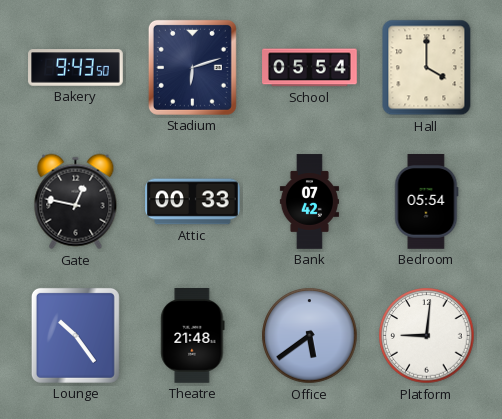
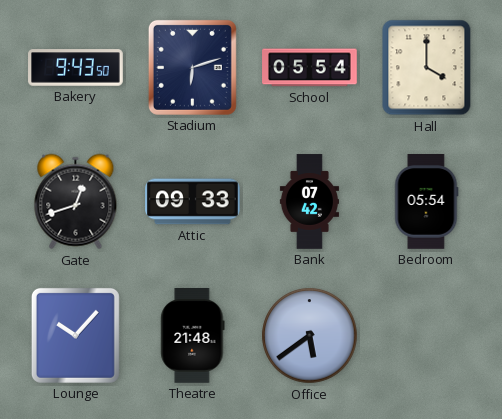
Gate: 12:47 -> 12:42
Attic: 00:33 -> 09:33
Lounge: 10:24 -> 10:07
Platform: 9:01 -> none
